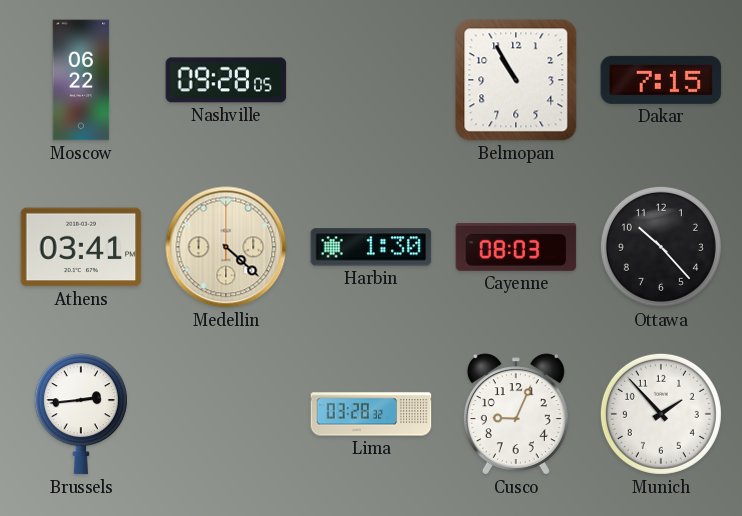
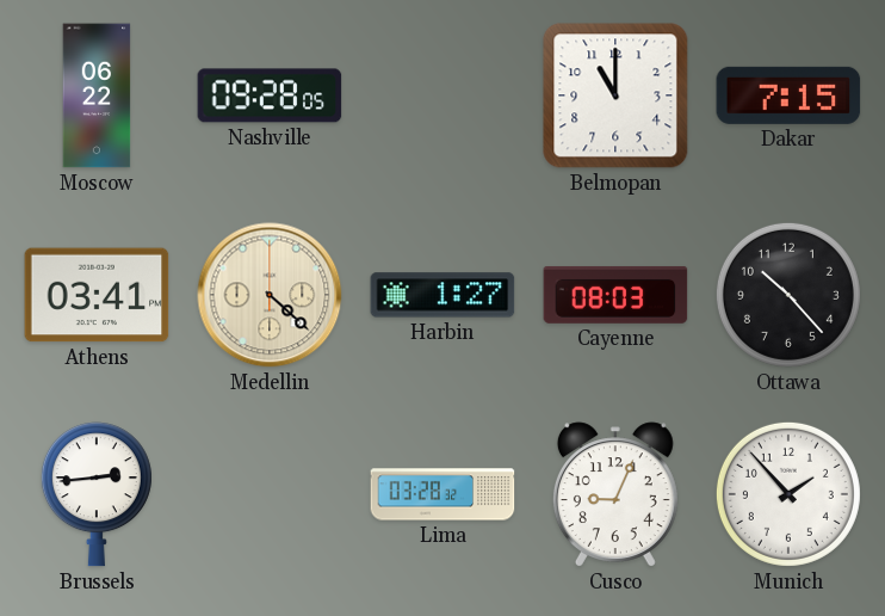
Belmopan: 10:55 -> 11:00
Harbin: 1:30 -> 1:27
